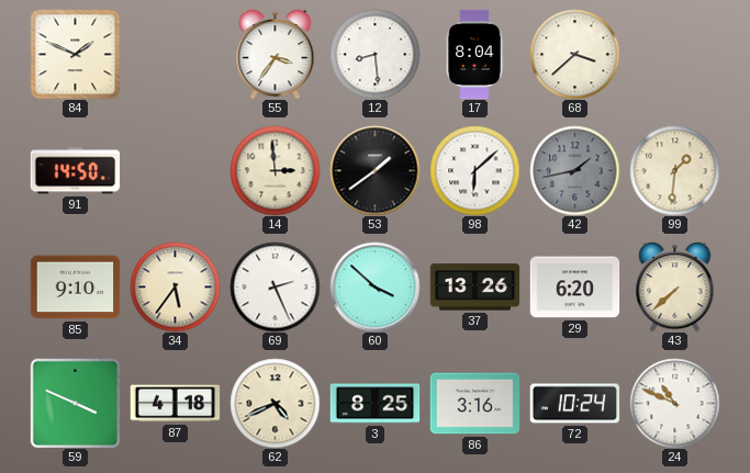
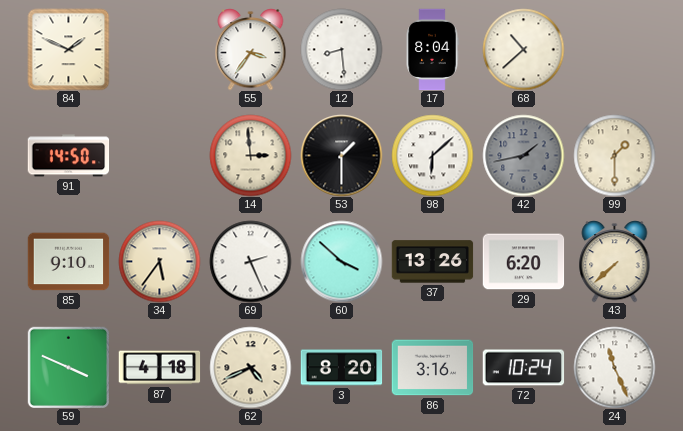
68: 3:38 -> 10:38
53: 1:39 -> 1:30
99: 1:31 -> 1:30
3: 8:25 -> 8:20
24: 10:49 -> 11:26
